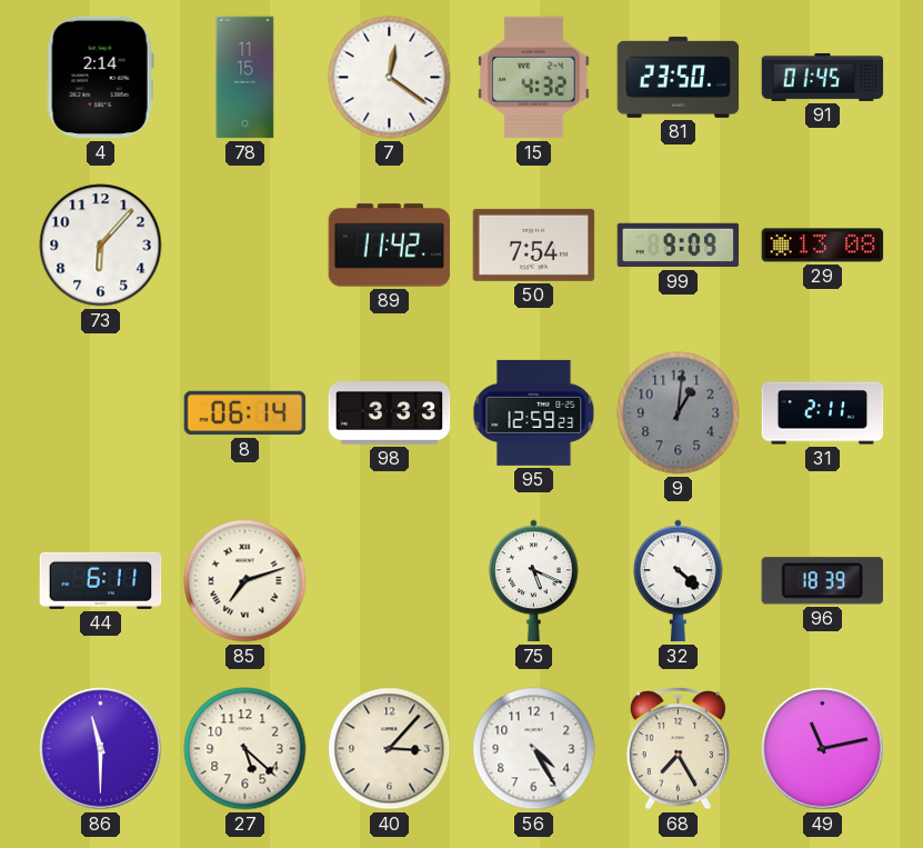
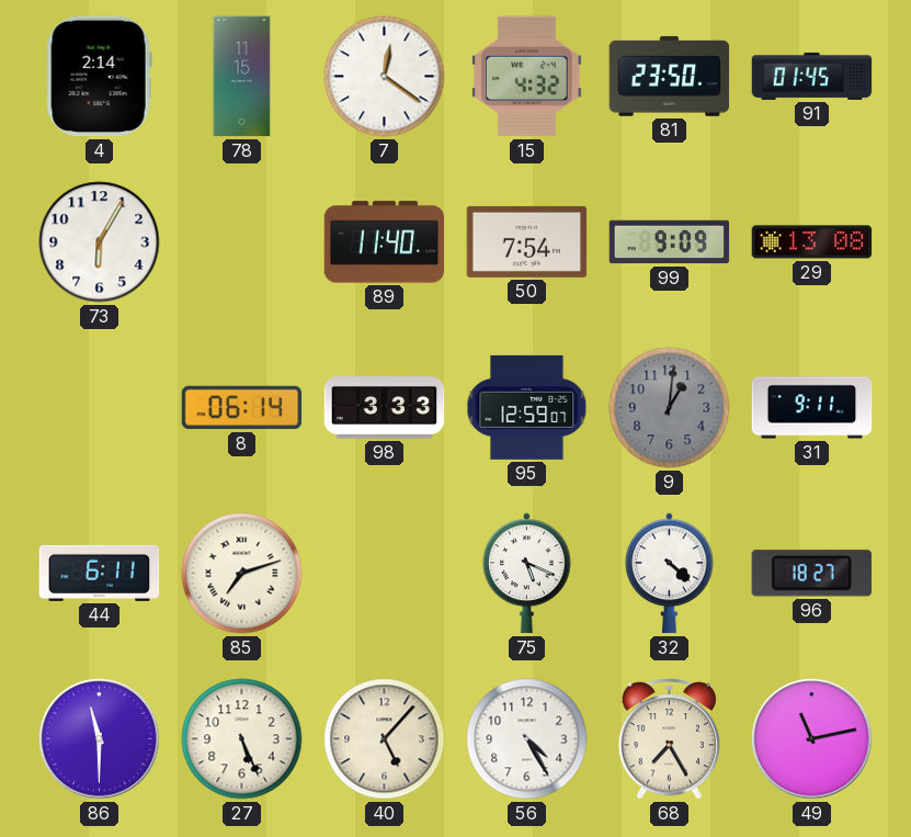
73: 6:07 -> 6:05
89: 11:42 -> 11:40
95: 12:59:23 -> 12:59:07
31: 2:11 -> 9:11
96: 18:39 -> 18:27
27: 5:22 -> 5:26
40: 3:07 -> 5:07
